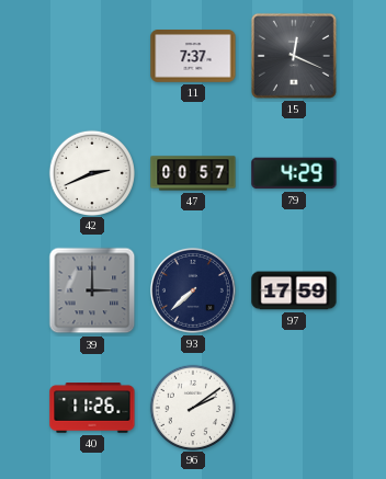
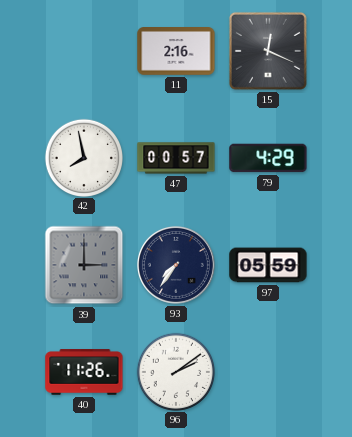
11: 7:37 -> 2:16
42: 2:41 -> 7:58
93: 7:38 -> 7:36
97: 17:59 -> 05:59
